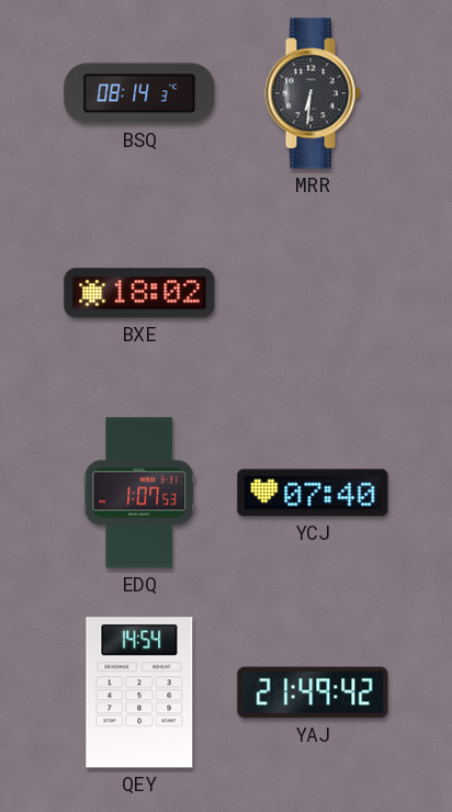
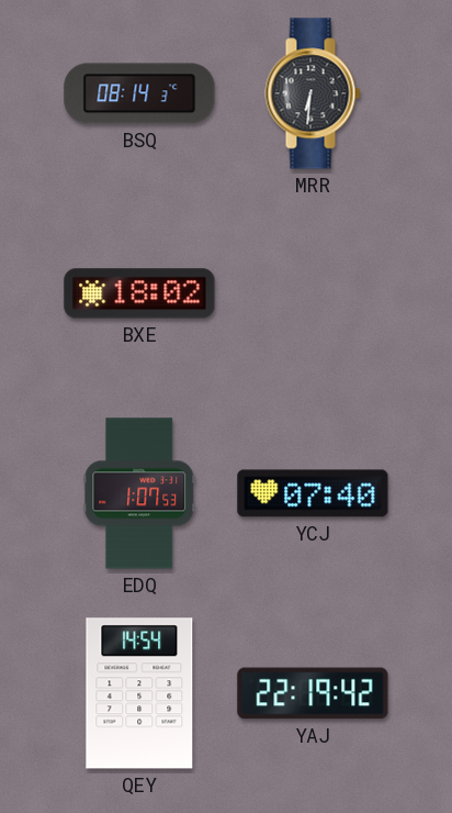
YAJ: 21:49 -> 22:19
